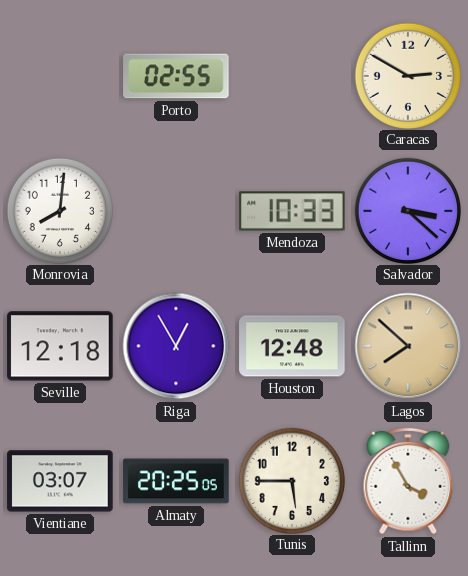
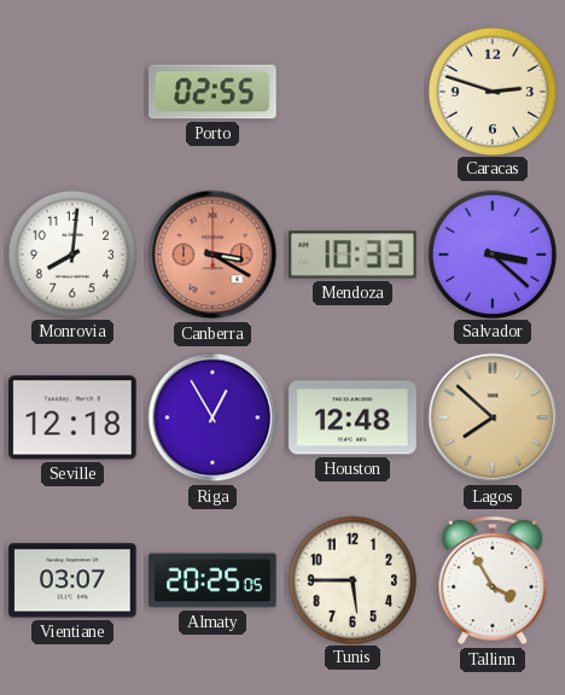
Caracas: 2:50 -> 2:48
Canberra: none -> 3:20
